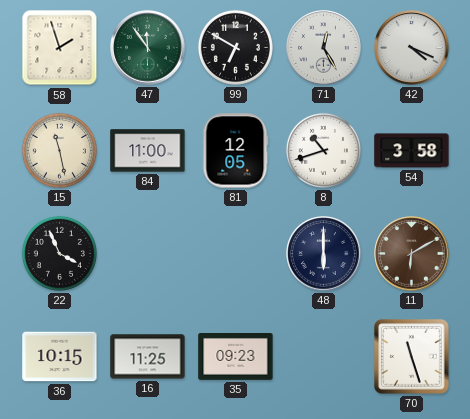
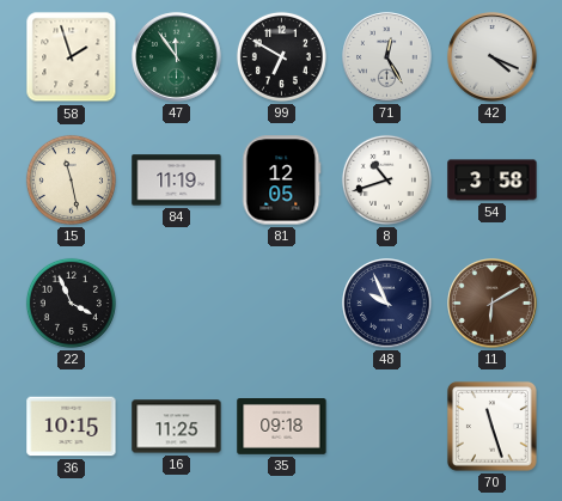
84: 11:00 -> 11:19
48: 6:00 -> 9:56
35: 09:23 -> 09:18
